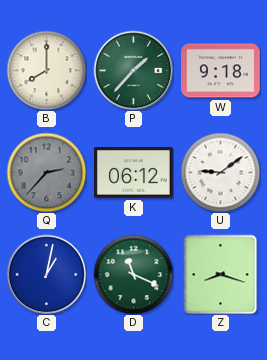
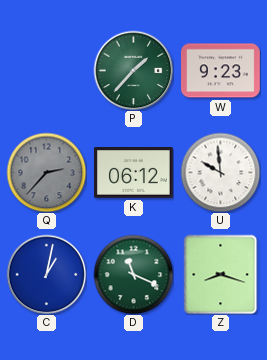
B: 8:00 -> none
W: 9:18 -> 9:23
U: 9:09 -> 9:59
